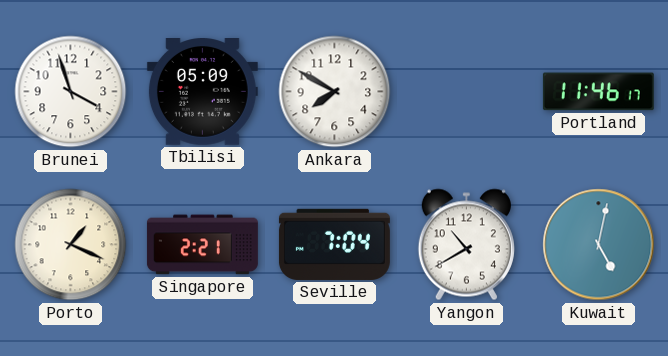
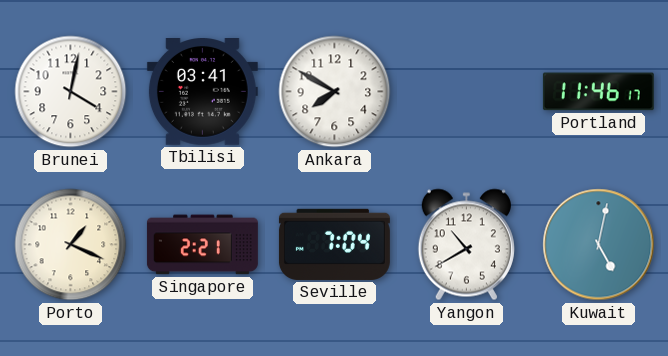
Brunei: 3:57 -> 4:02
Tbilisi: 05:09 -> 03:41
